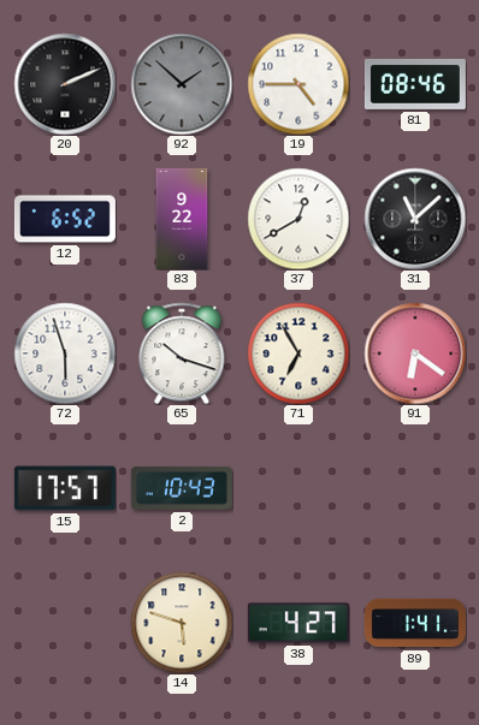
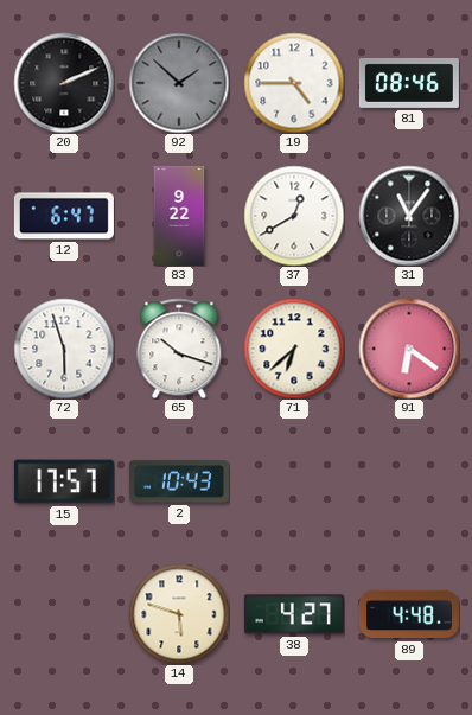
12: 6:52 -> 6:47
31: 11:08 -> 11:06
71: 6:55 -> 6:38
89: 1:41 -> 4:48
